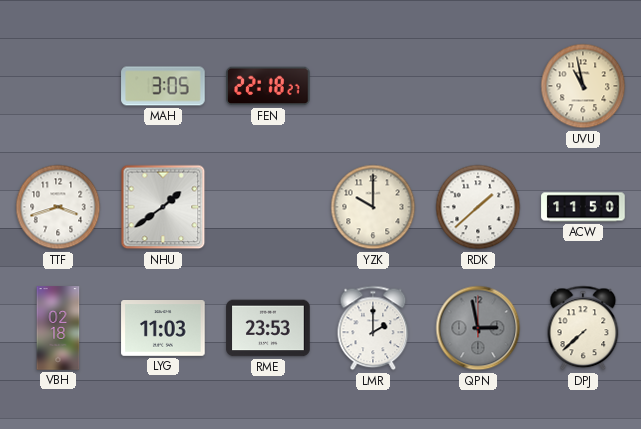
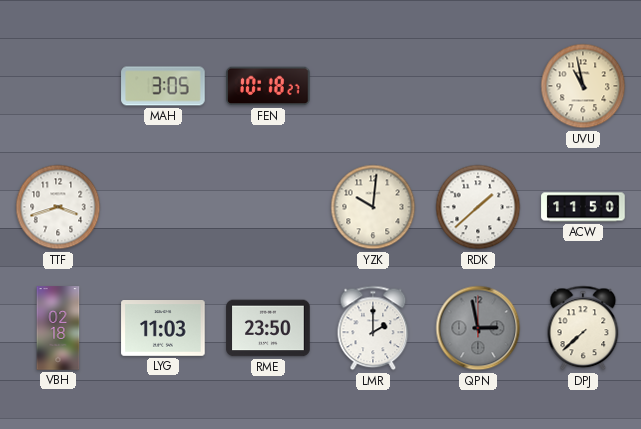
FEN: 22:18 -> 10:18
NHU: 1:39 -> none
YZK: 10:00 -> 10:01
RME: 23:53 -> 23:50
